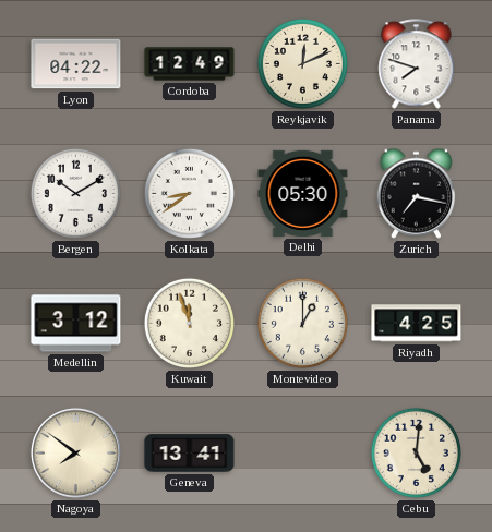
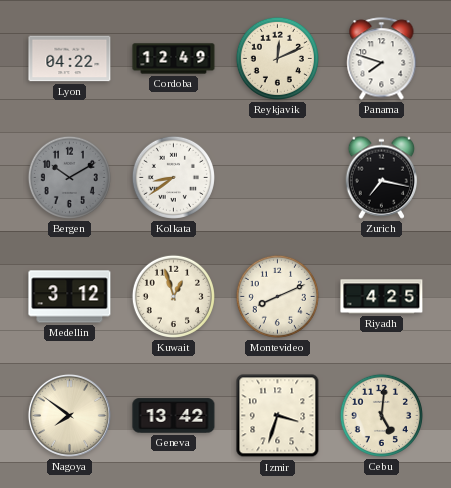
Bergen dial: white -> grey
Delhi: 05:30 -> none
Kuwait: 11:57 -> 12:57
Montevideo: 1:00 -> 8:11
Geneva: 13:41 -> 13:42
Izmir: none -> 3:33
